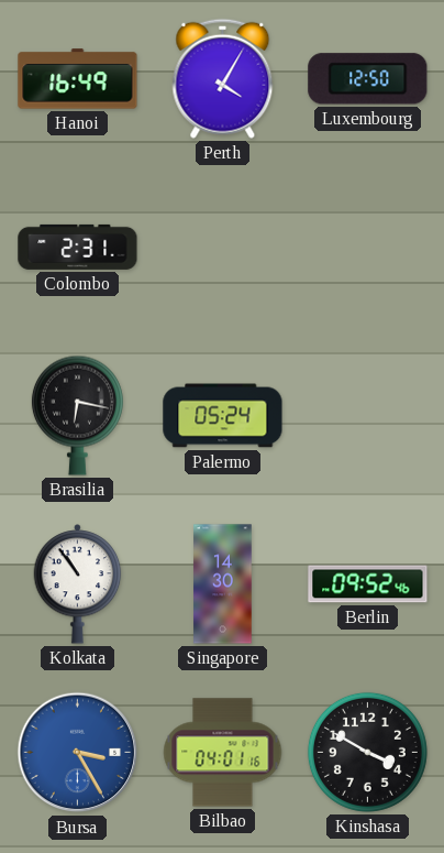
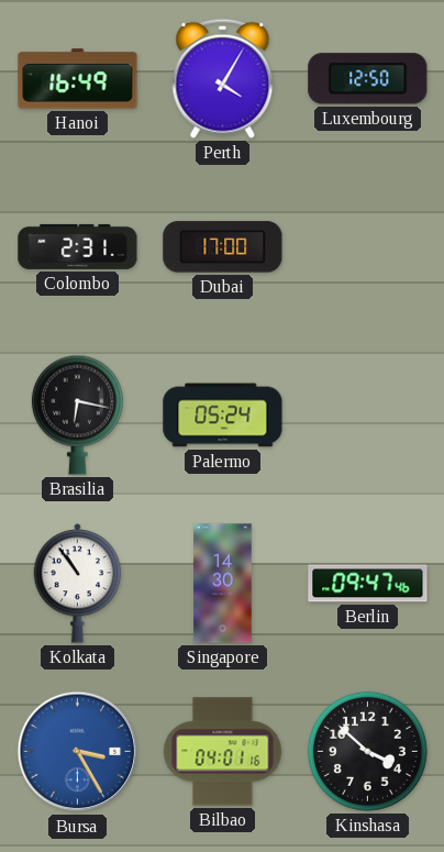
Dubai: none -> 17:00
Berlin: 09:52 -> 09:47
Kinshasa: 3:50 -> 3:52
